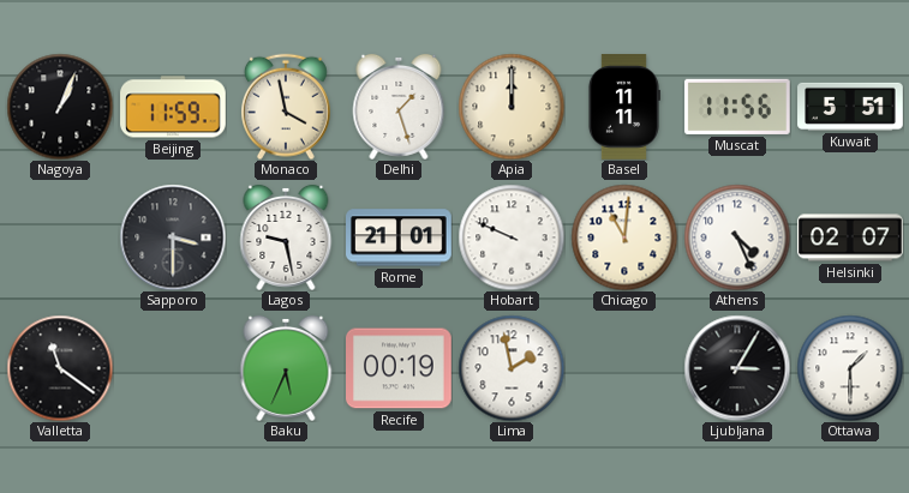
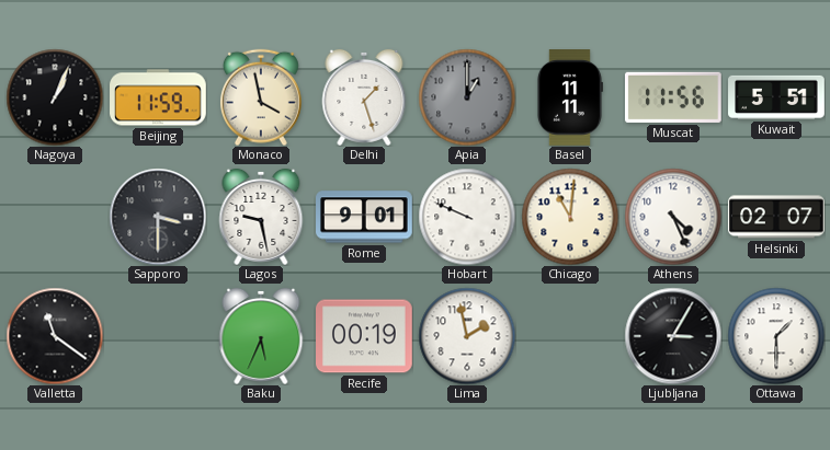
Apia: 12:00 -> 1:00
Apia dial: cream -> grey
Rome: 21:01 -> 9:01
